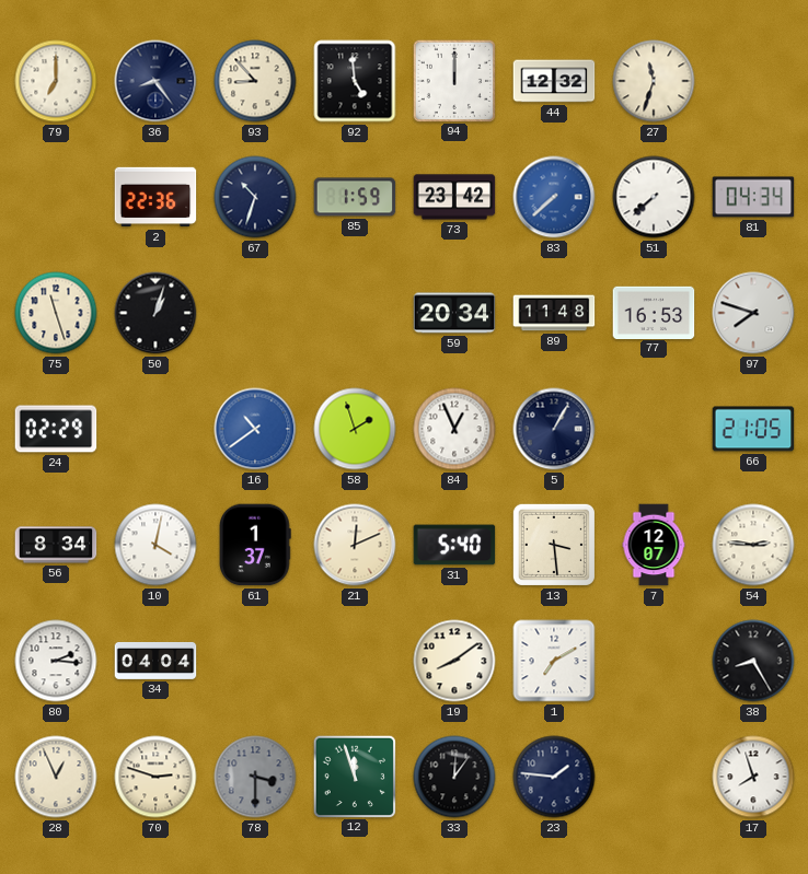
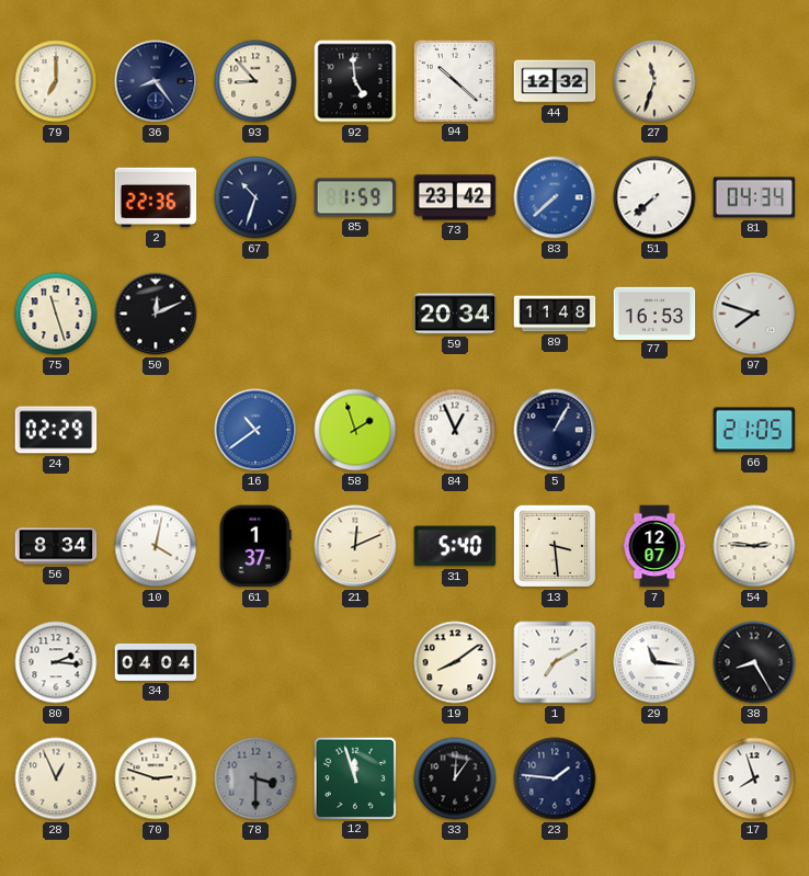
94: 12:00 -> 10:22
50: 1:03 -> 12:11
29: none -> 11:16
